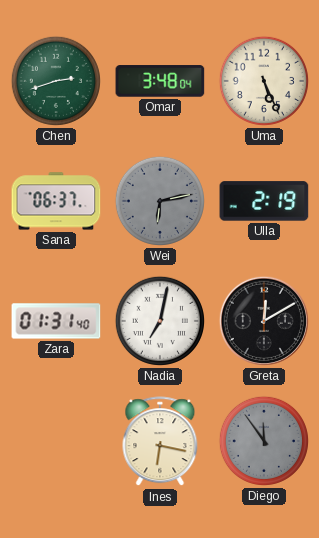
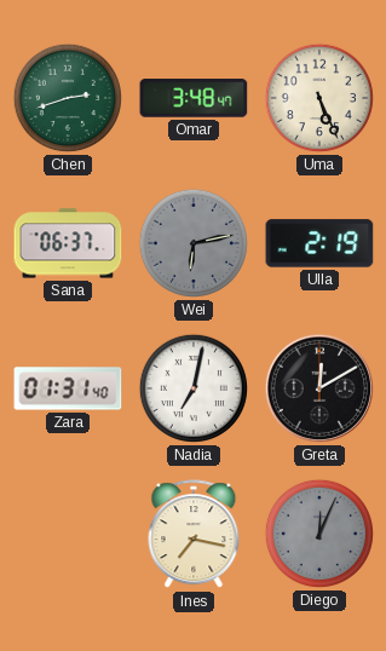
Omar: 3:48:04 -> 3:48:47
Ines: 6:17 -> 7:17
Diego: 11:54 -> 12:04
